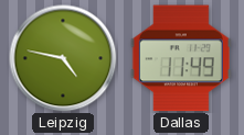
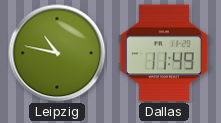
Leipzig: 4:47 -> 10:47
